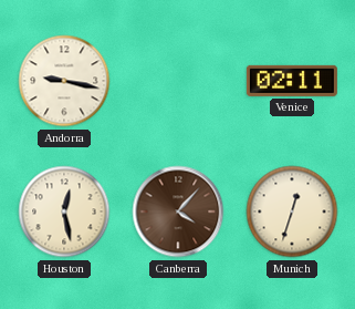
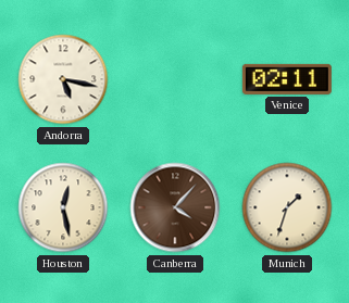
Andorra: 9:17 -> 5:17
Munich: 12:33 -> 1:33
